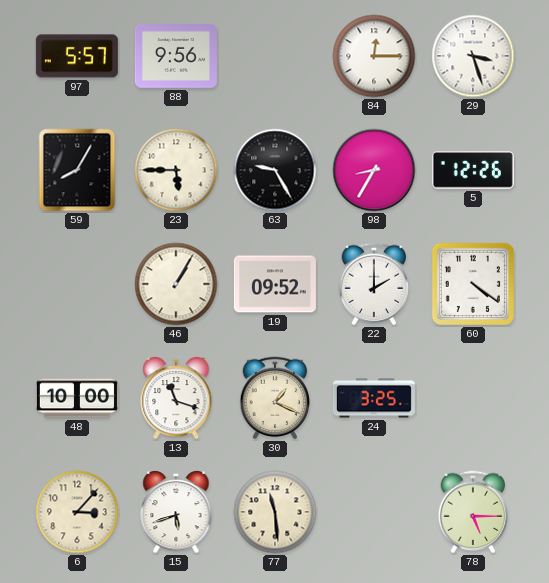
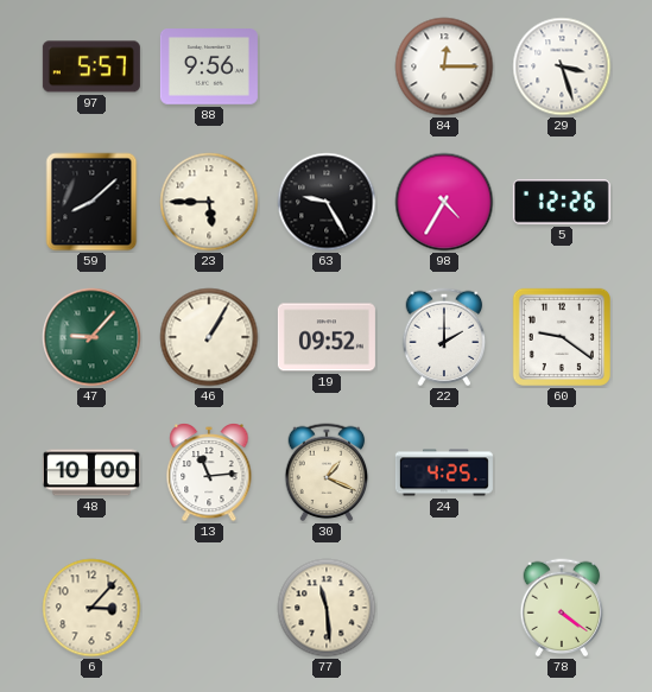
59: 8:05 -> 8:08
98: 8:35 -> 4:35
47: none -> 9:07
60: 4:21 -> 9:21
13: 11:18 -> 11:14
24: 3:25 -> 4:25
15: 5:42 -> none
78: 5:15 -> 4:21
